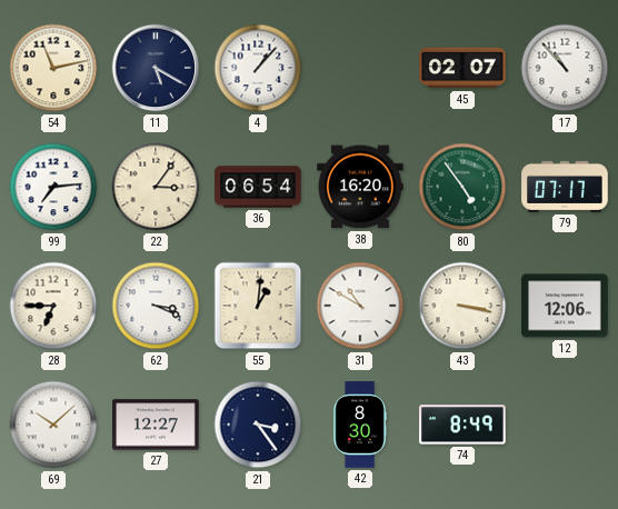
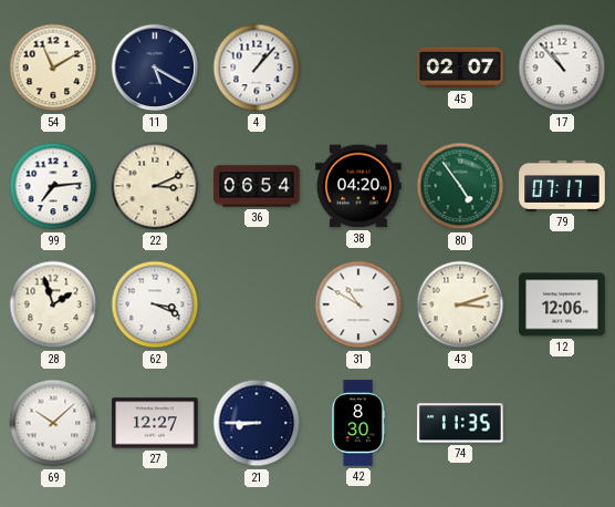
54: 11:13 -> 11:10
22: 3:06 -> 3:11
38: 16:20 -> 04:20
28: 6:45 -> 1:57
55: 1:01 -> none
43: 3:17 -> 3:12
21: 3:24 -> 8:45
74: 8:49 -> 11:35
